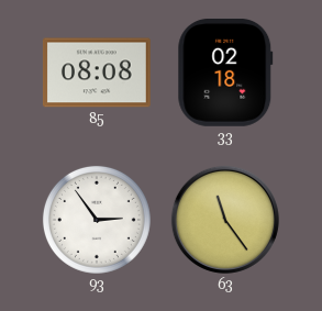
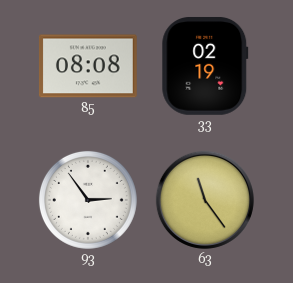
33: 02:18 -> 02:19
